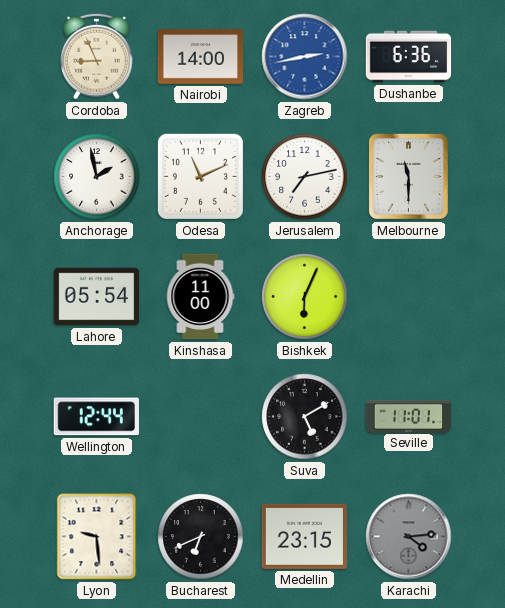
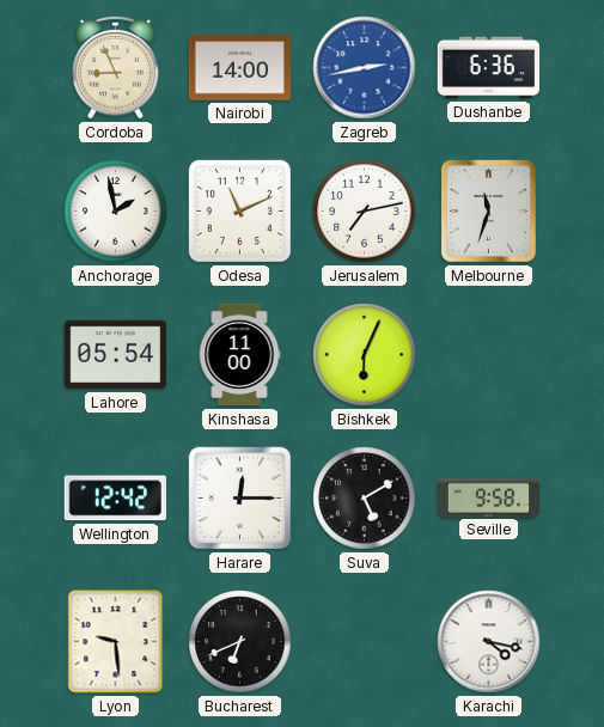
Melbourne: 11:30 -> 11:33
Wellington: 12:44 -> 12:42
Harare: none -> 12:15
Seville: 11:01 -> 9:58
Medellin: 23:15 -> none
Karachi: 4:14 -> 4:17
Karachi dial: grey -> white
